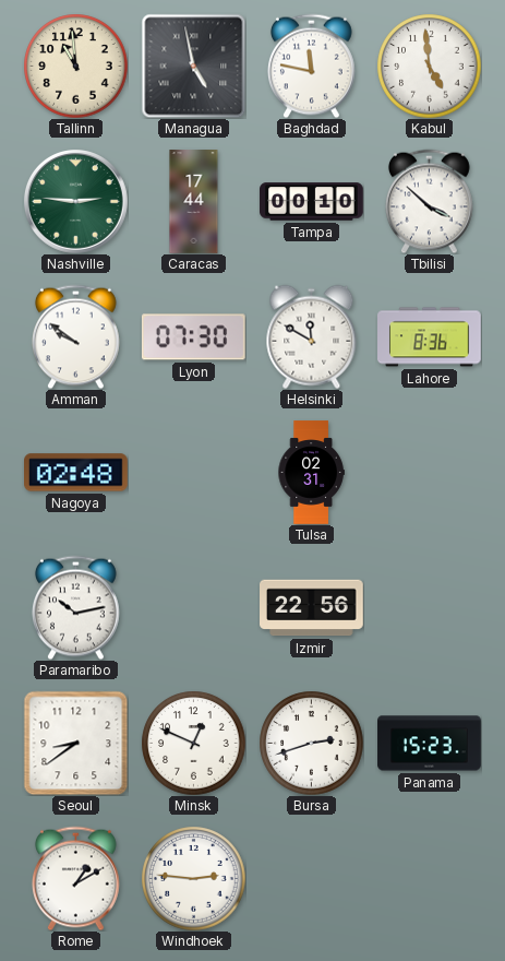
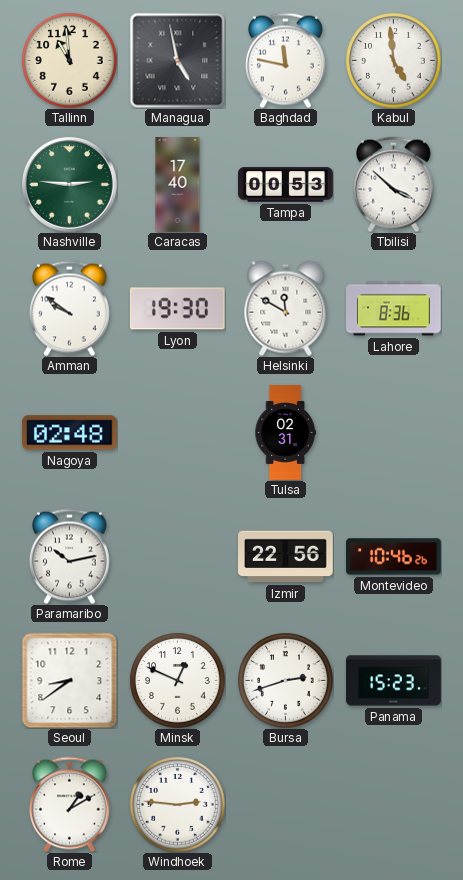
Caracas: 17:44 -> 17:40
Tampa: 00:10 -> 00:53
Lyon: 07:30 -> 19:30
Montevideo: none -> 10:46
